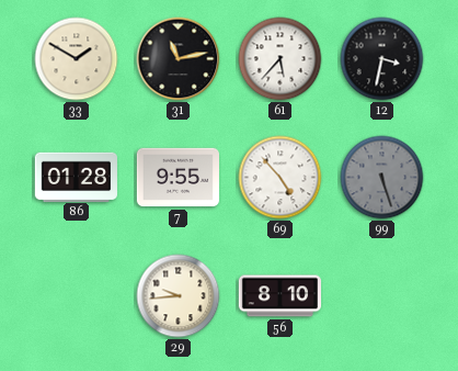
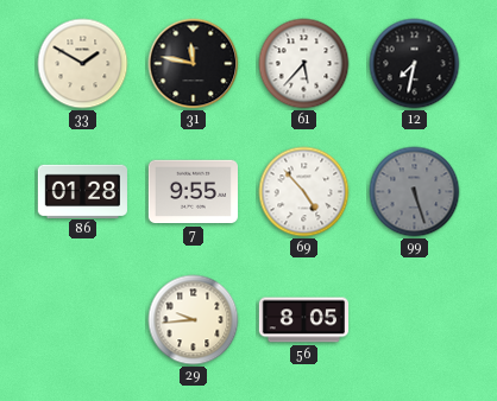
31: 11:13 -> 11:47
12: 3:32 -> 7:32
56: 8:10 -> 8:05
